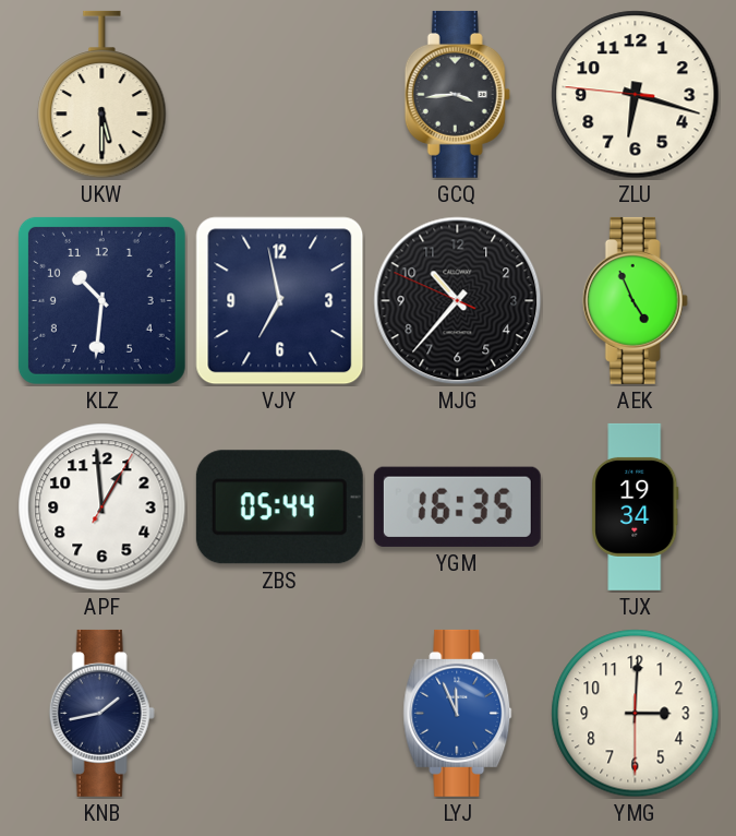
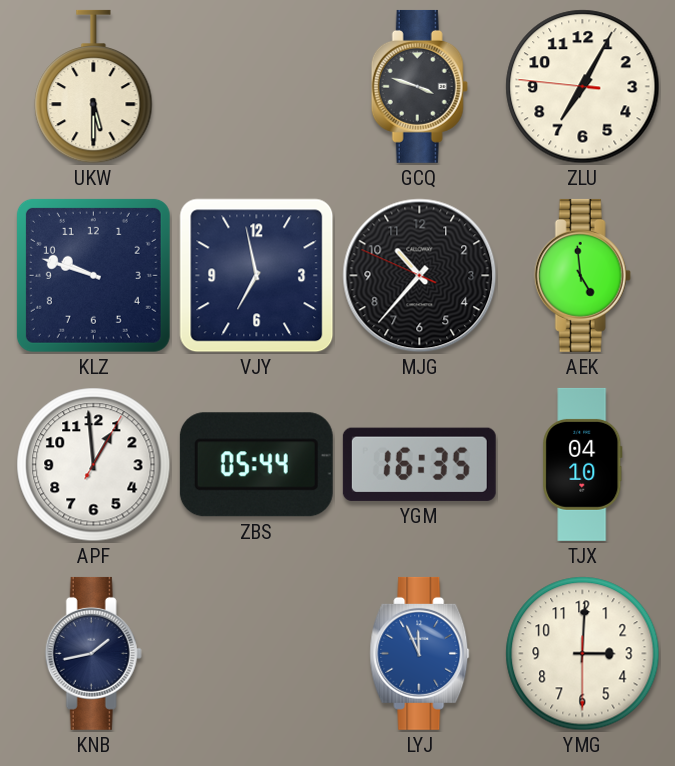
GCQ: 3:44 -> 3:48
ZLU: 6:17 -> 7:04
KLZ: 10:31 -> 9:48
AEK: 4:56 -> 4:59
TJX: 19:34 -> 04:10
